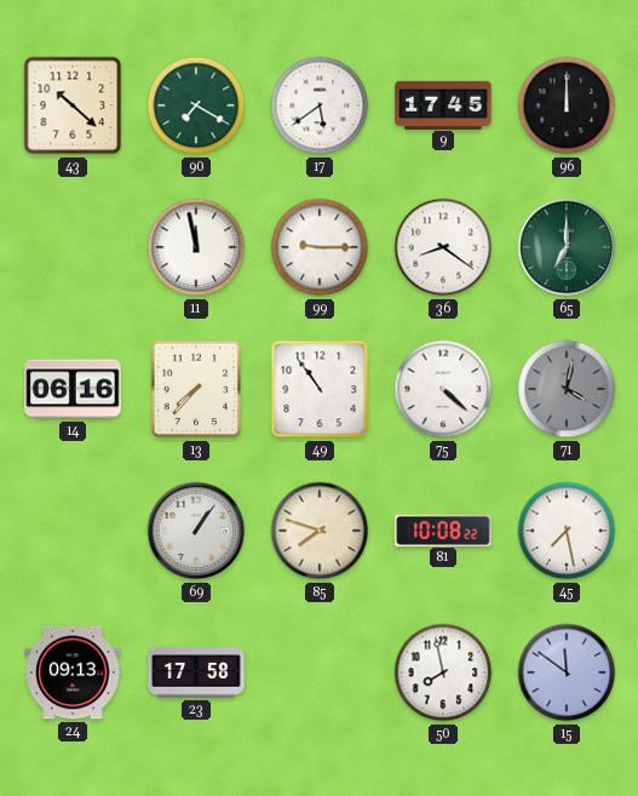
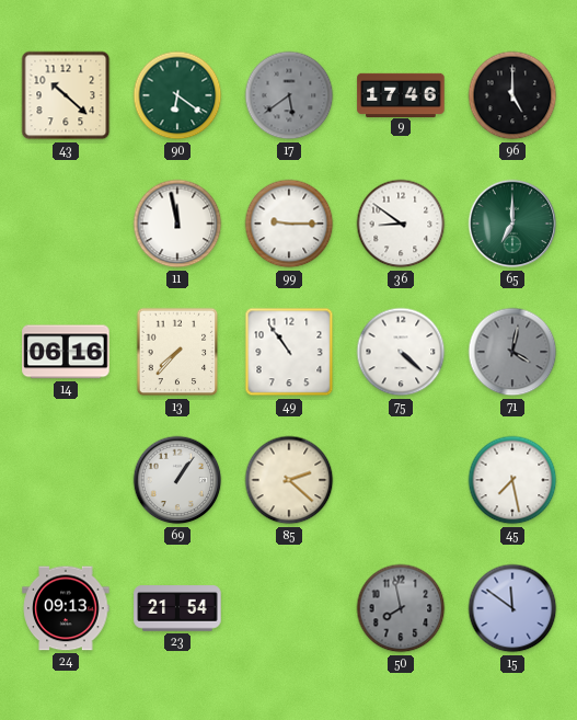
90: 7:20 -> 6:21
17 dial: white -> grey
9: 17:45 -> 17:46
96: 12:00 -> 5:00
36: 8:21 -> 8:51
85: 7:48 -> 2:22
81: 10:08 -> none
23: 17:58 -> 21:54
50 dial: white -> grey
